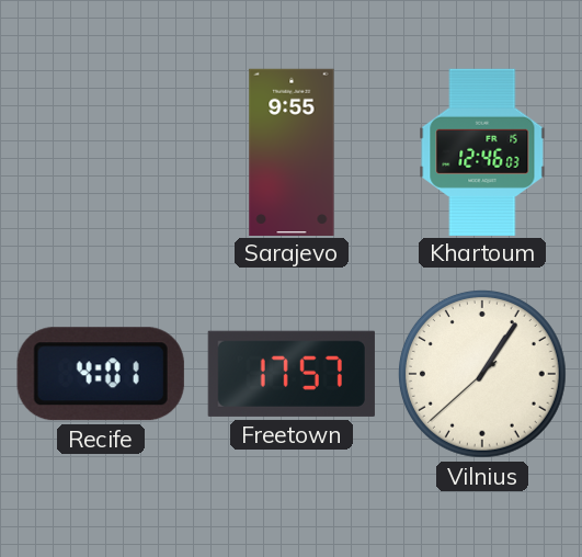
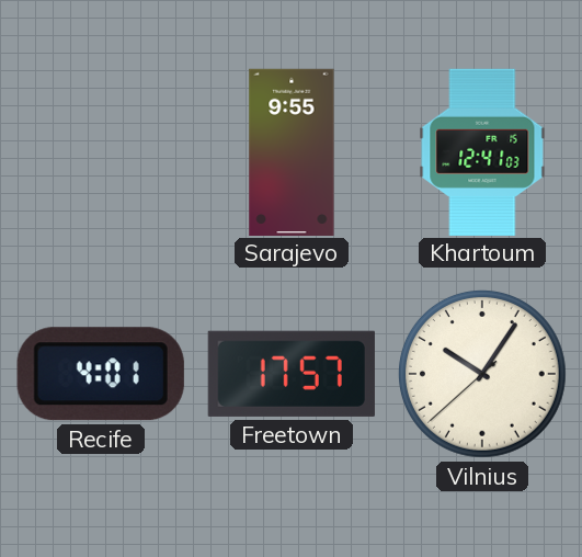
Khartoum: 12:46 -> 12:41
Vilnius: 1:05 -> 10:05
